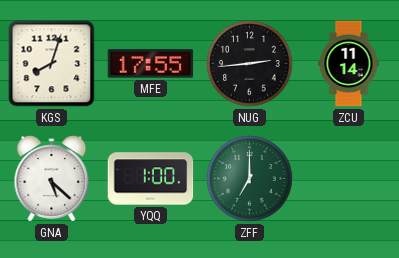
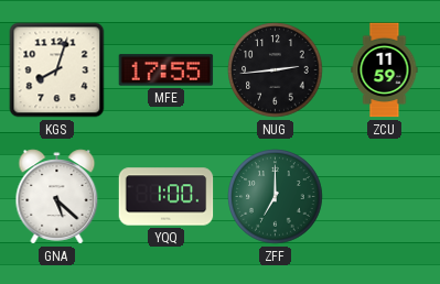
ZCU: 11:14 -> 11:59
